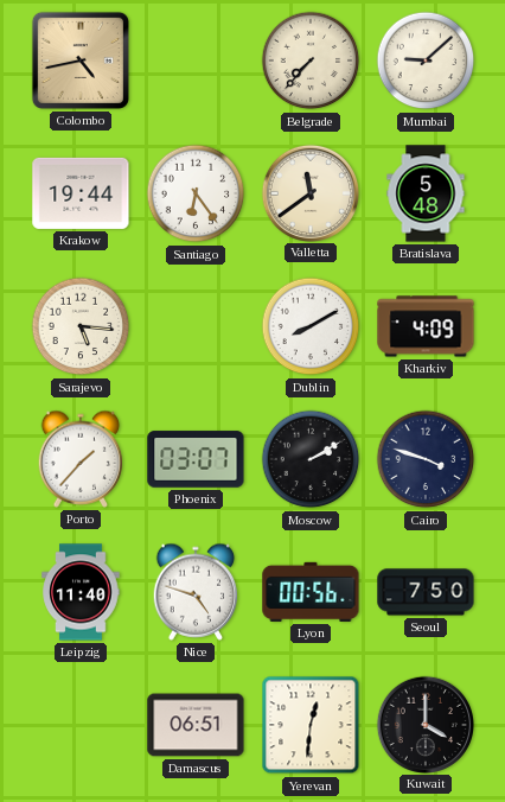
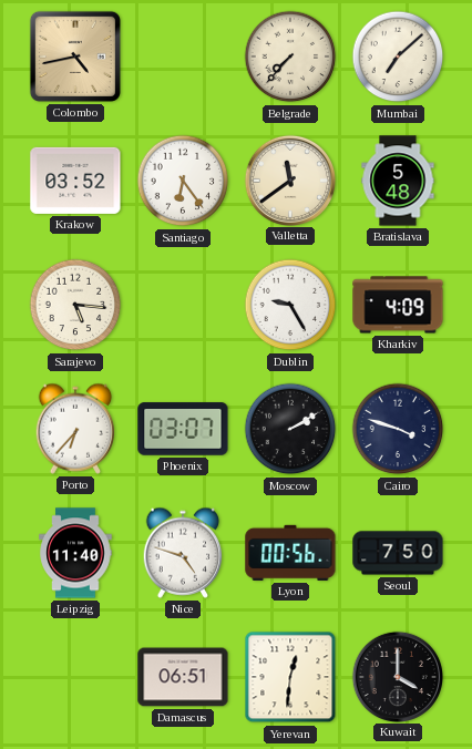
Mumbai: 9:08 -> 7:08
Krakow: 19:44 -> 03:52
Dublin: 8:10 -> 9:25
Porto: 1:37 -> 6:37
